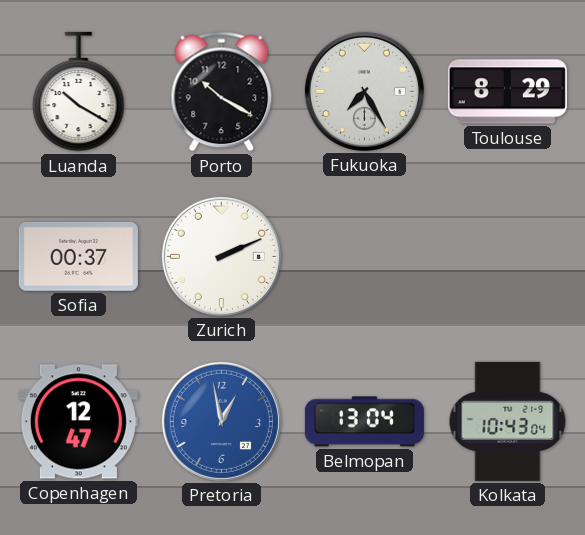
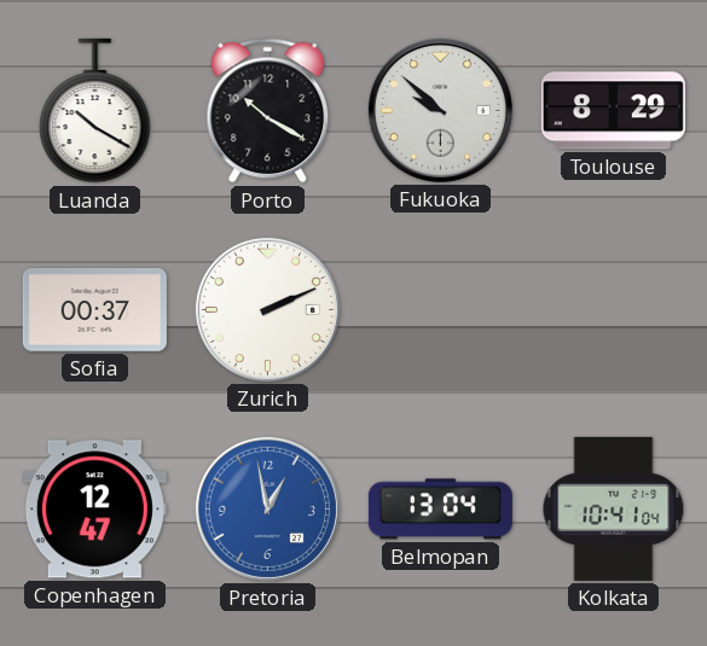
Fukuoka: 7:25 -> 9:52
Kolkata: 10:43 -> 10:41
